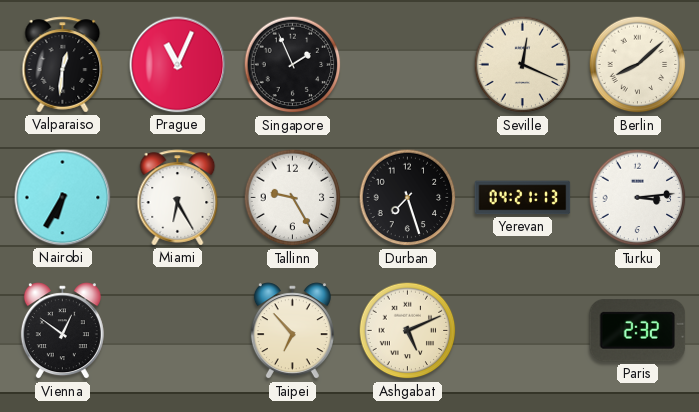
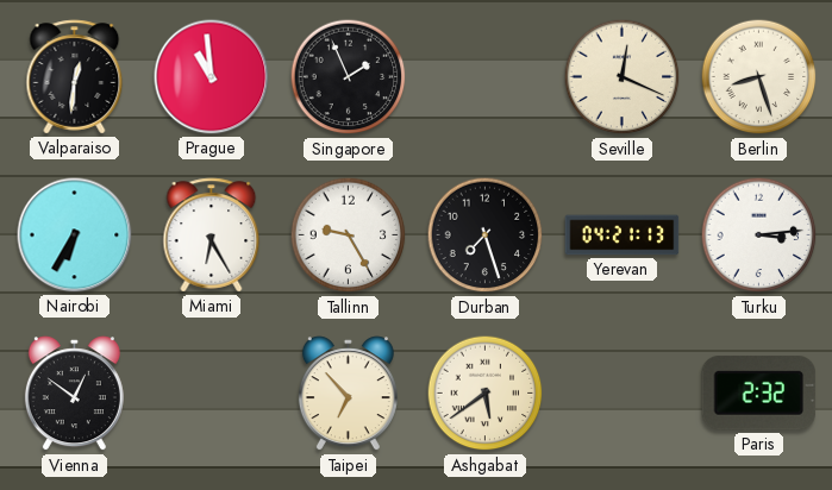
Prague: 11:04 -> 10:59
Berlin: 8:08 -> 8:27
Ashgabat: 5:11 -> 5:39
